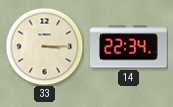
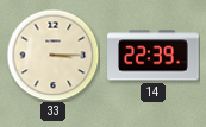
14: 22:34 -> 22:39
